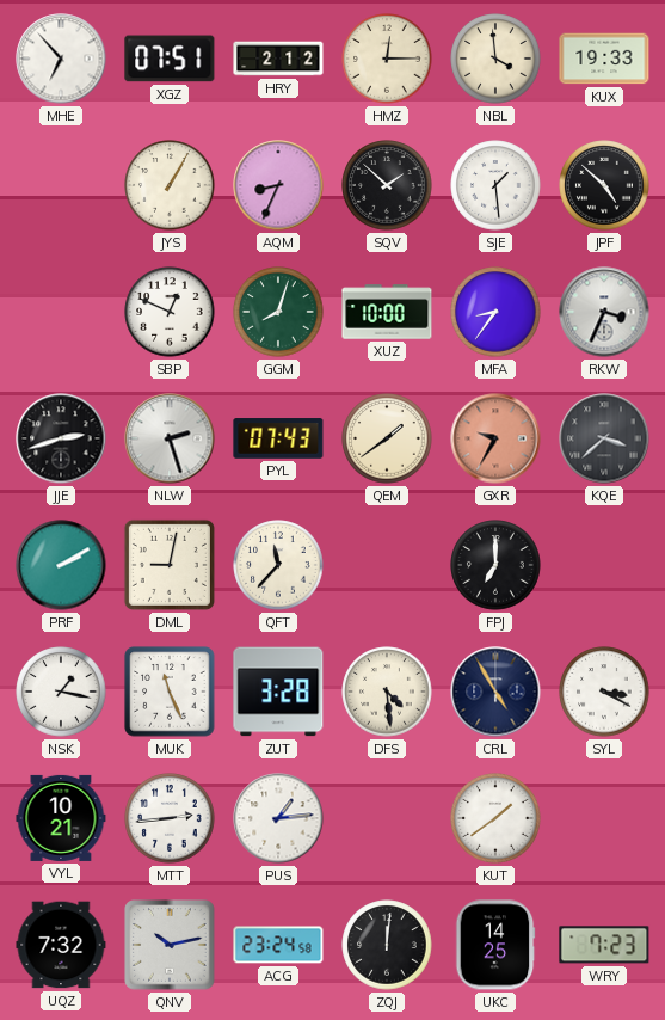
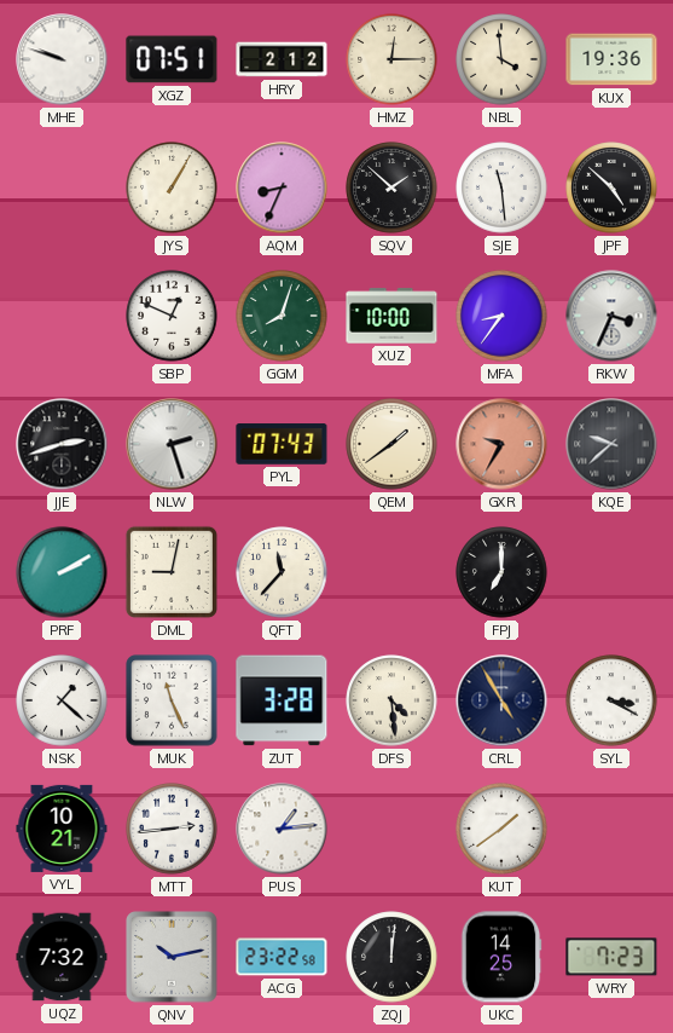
MHE: 6:53 -> 9:48
KUX: 19:33 -> 19:36
SJE: 1:29 -> 11:29
KQE: 3:38 -> 9:38
NSK: 1:17 -> 1:22
ACG: 23:24 -> 23:22
